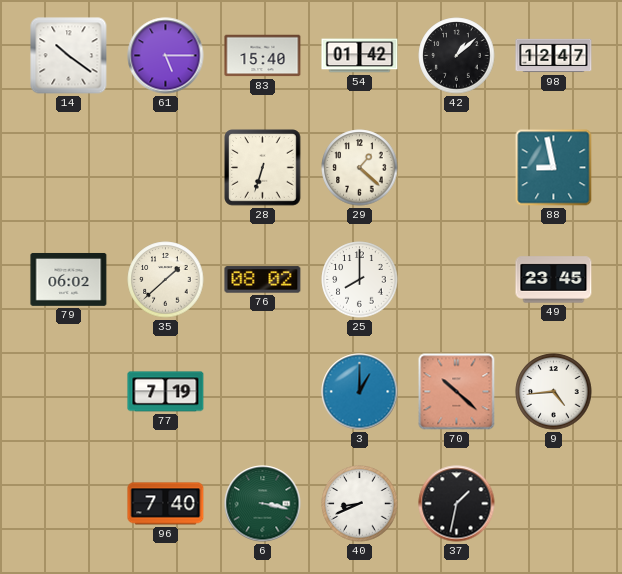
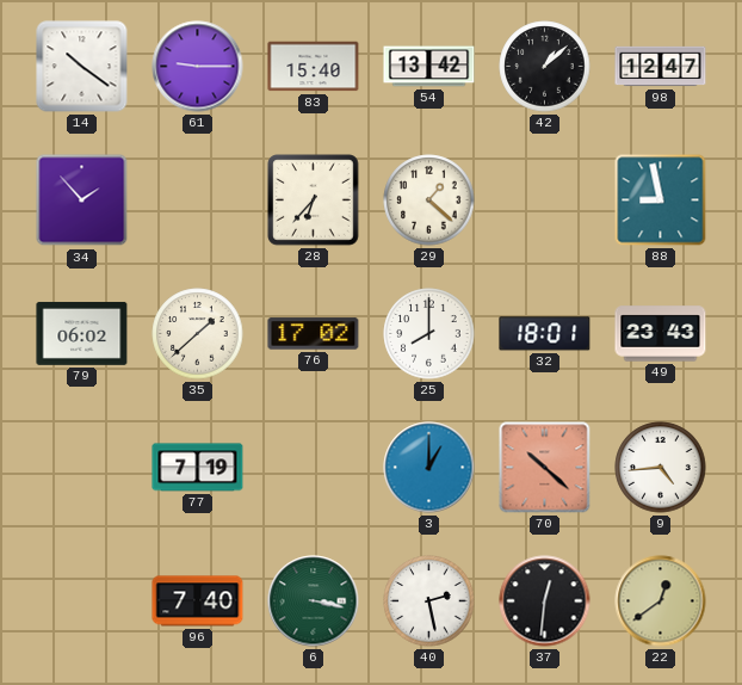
61: 5:15 -> 9:15
54: 01:42 -> 13:42
34: none -> 1:53
28: 6:33 -> 6:37
76: 08:02 -> 17:02
32: none -> 18:01
49: 23:45 -> 23:43
40: 8:41 -> 2:28
37: 1:32 -> 12:31
22: none -> 12:39
